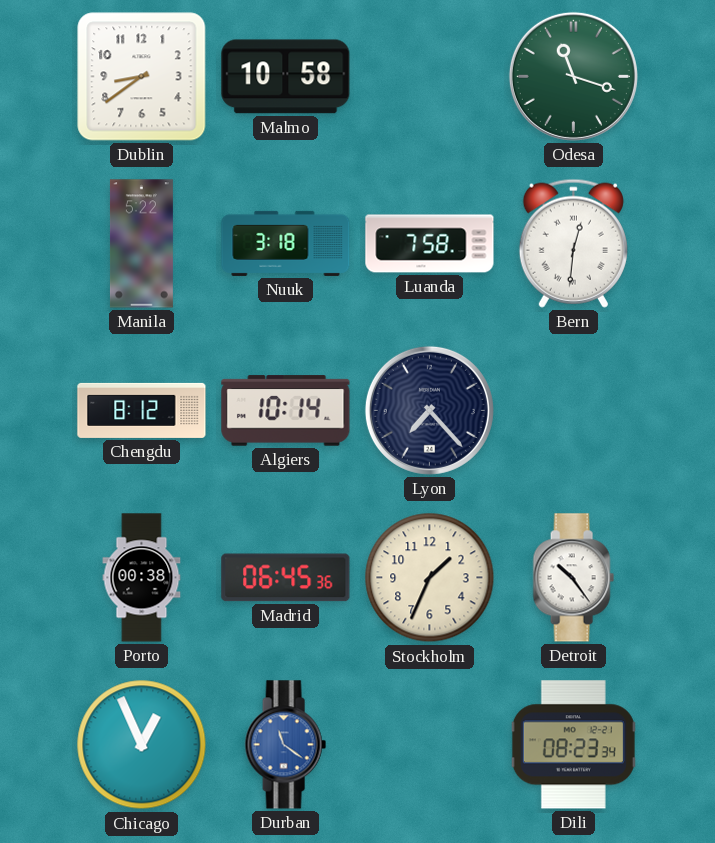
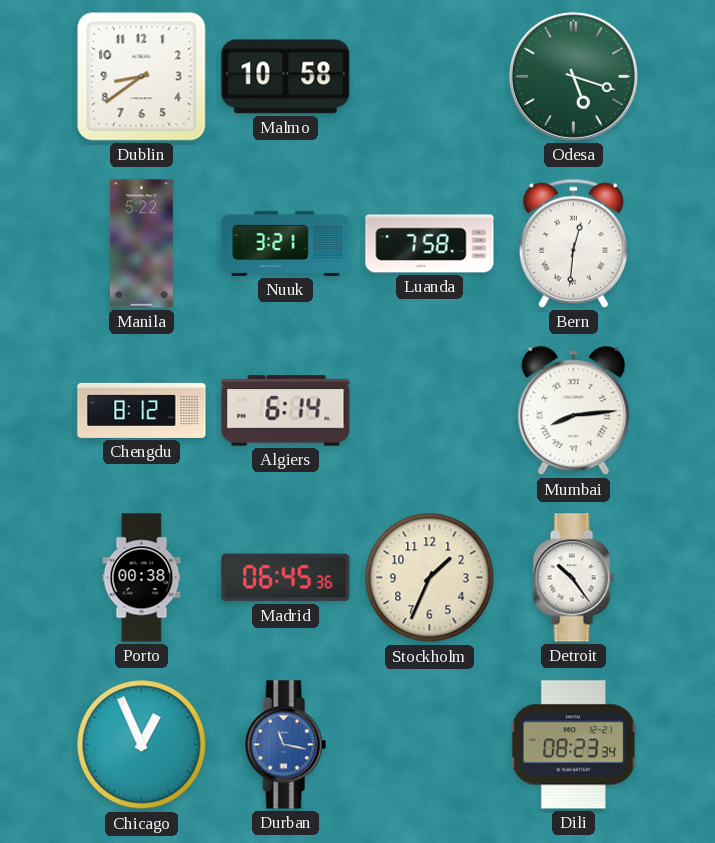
Odesa: 11:18 -> 5:18
Nuuk: 3:18 -> 3:21
Algiers: 10:14 -> 6:14
Lyon: 7:23 -> none
Mumbai: none -> 8:14
Durban: 11:21 -> 11:17
